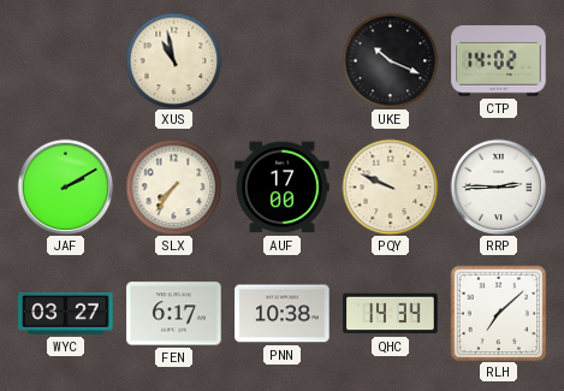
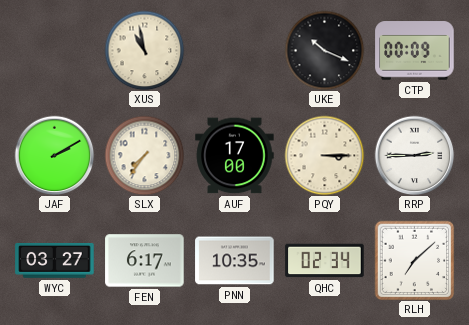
CTP: 14:02 -> 00:09
PQY: 9:49 -> 3:15
PNN: 10:38 -> 10:35
QHC: 14:34 -> 02:34
